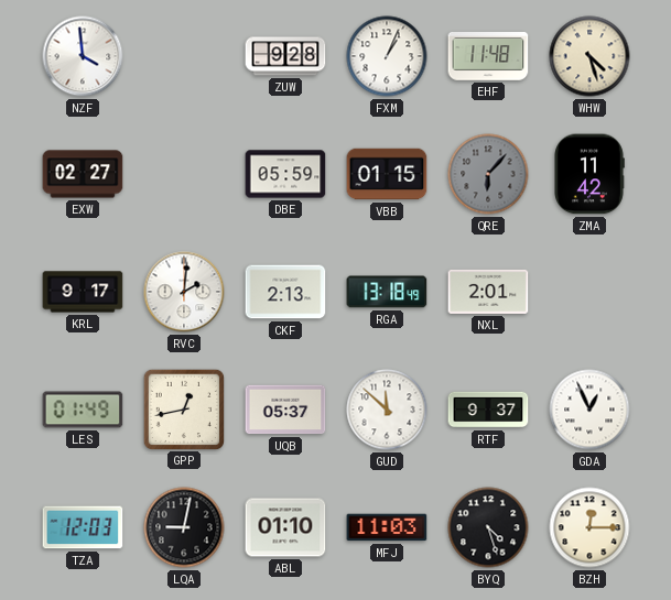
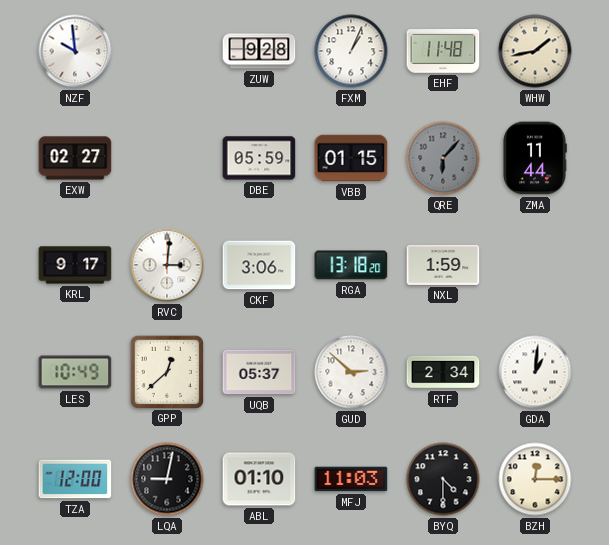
NZF: 3:59 -> 9:59
WHW: 4:27 -> 1:43
ZMA: 11:42 -> 11:44
RVC: 2:01 -> 3:01
CKF: 2:13 -> 3:06
RGA: 13:18:49 -> 13:18:20
NXL: 2:01 -> 1:59
LES: 01:49 -> 10:49
GPP: 12:43 -> 12:38
GUD: 11:52 -> 2:52
RTF: 9:37 -> 2:34
GDA: 12:56 -> 1:01
TZA: 12:03 -> 12:00
BYQ: 4:27 -> 4:30
